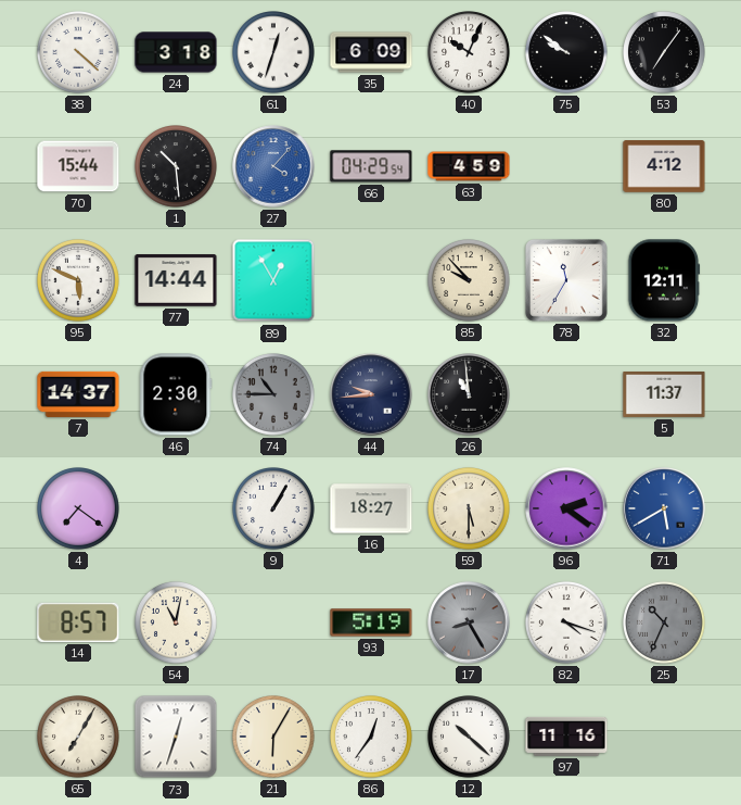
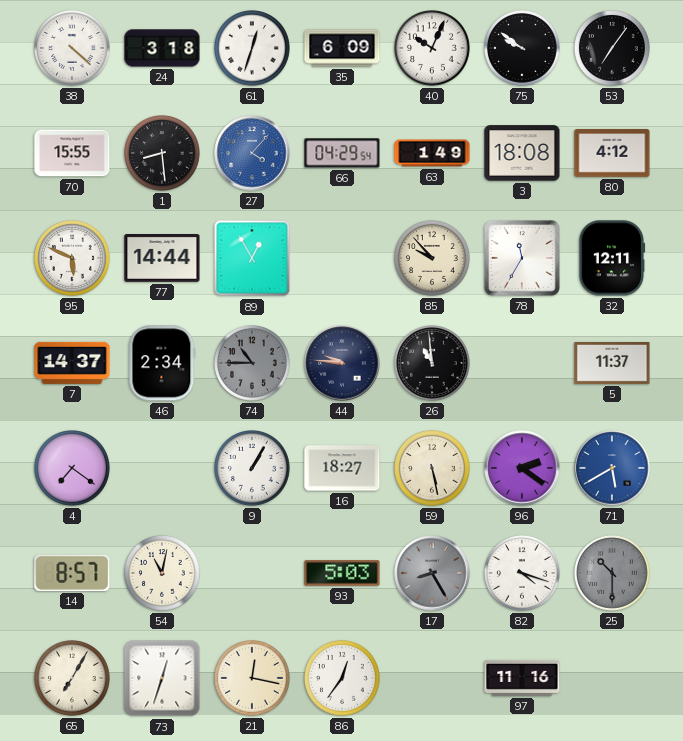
70: 15:44 -> 15:55
1: 10:29 -> 8:29
63: 4:59 -> 1:49
3: none -> 18:08
46: 2:30 -> 2:34
44: 9:44 -> 9:46
59: 5:30 -> 5:28
93: 5:19 -> 5:03
25: 10:34 -> 10:30
21: 6:05 -> 12:17
12: 10:22 -> none
